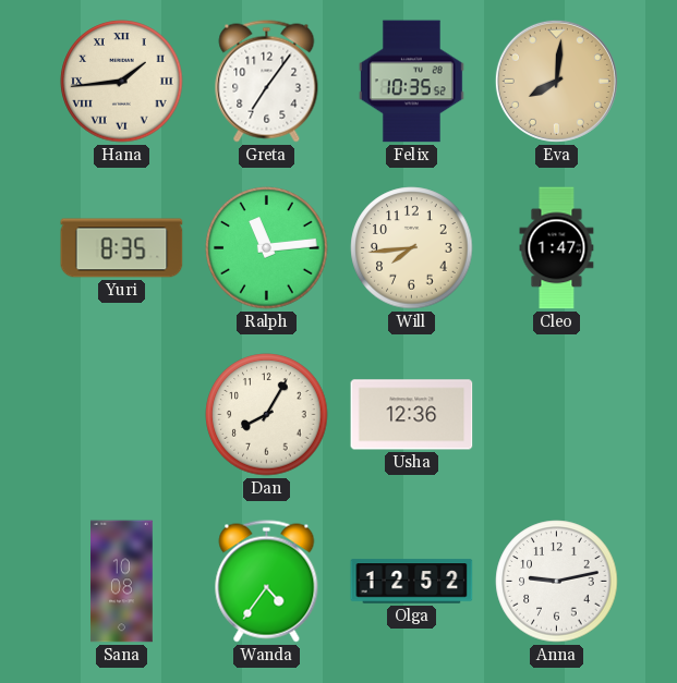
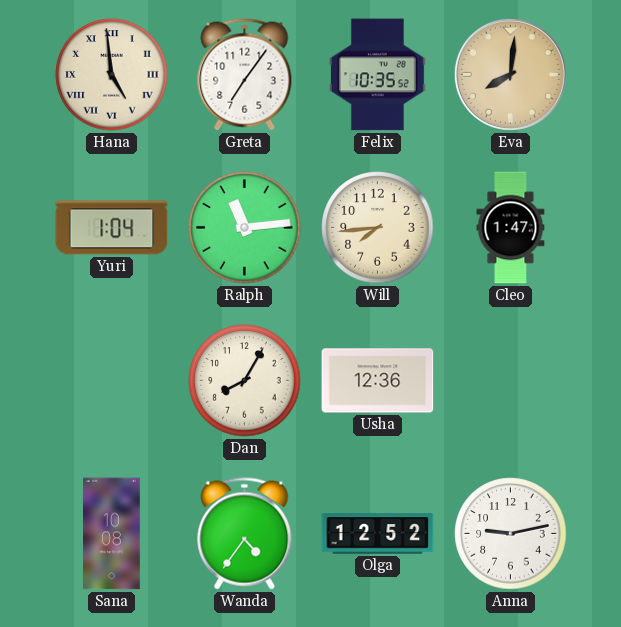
Hana: 1:44 -> 4:59
Yuri: 8:35 -> 1:04
